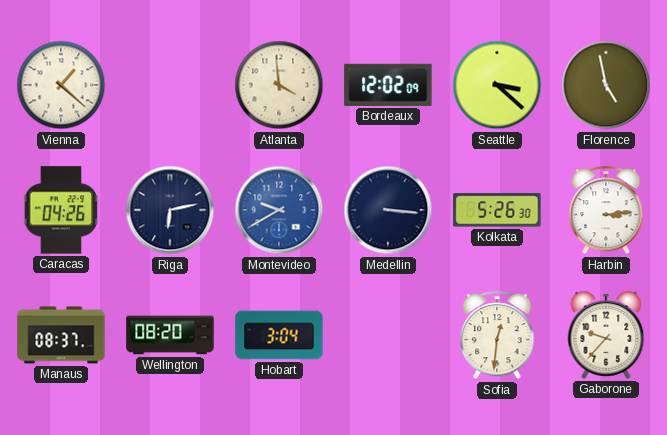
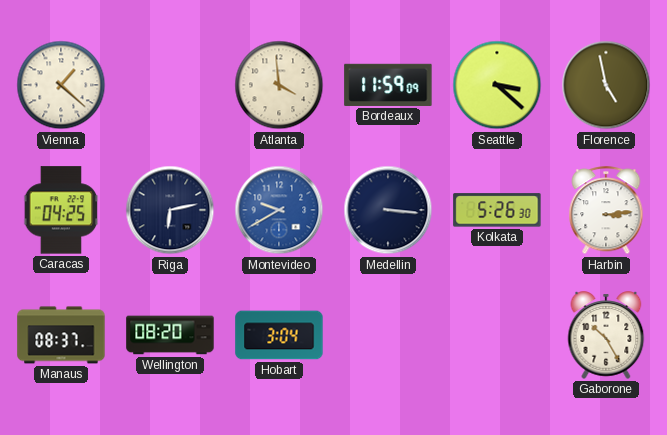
Bordeaux: 12:02 -> 11:59
Caracas: 04:26 -> 04:25
Sofia: 12:31 -> none
Gaborone: 9:37 -> 10:25
